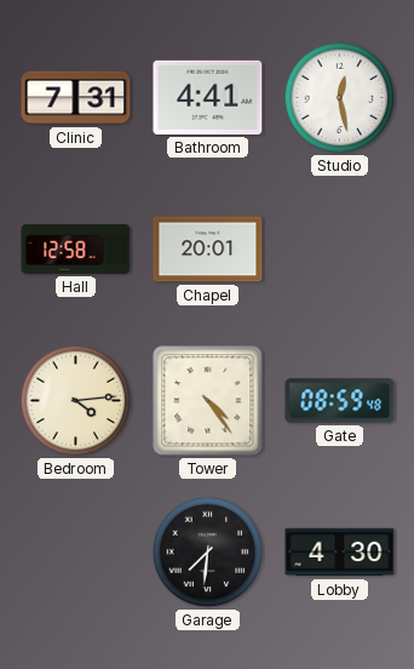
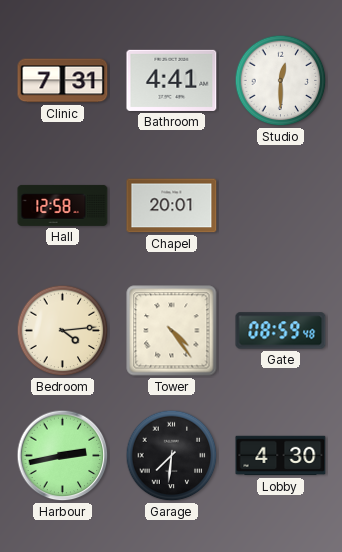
Studio: 12:28 -> 12:30
Harbour: none -> 2:43
